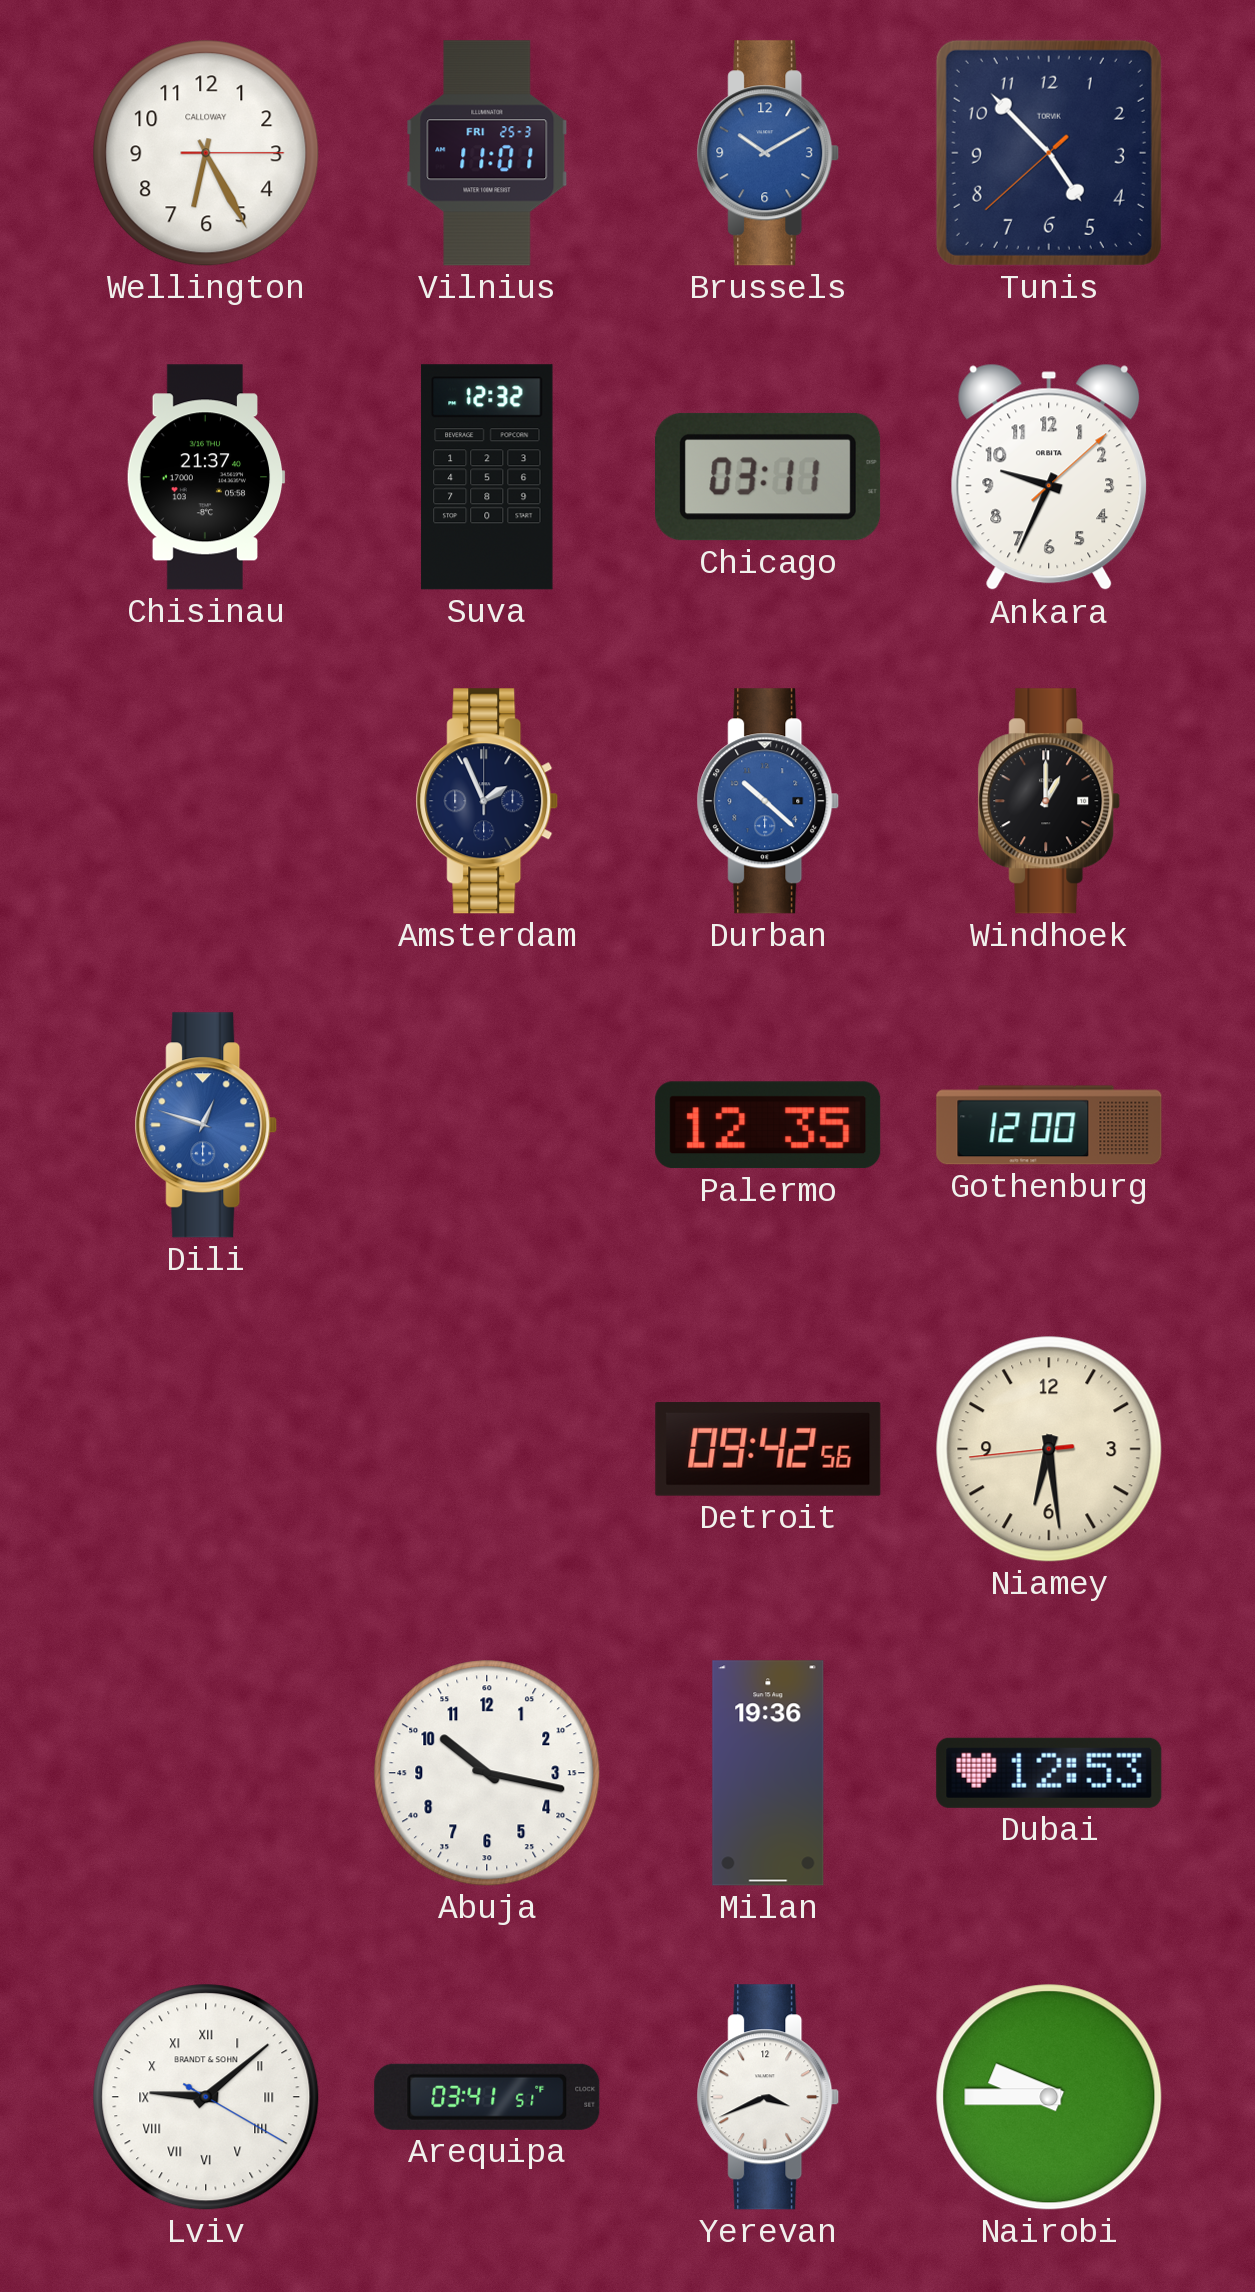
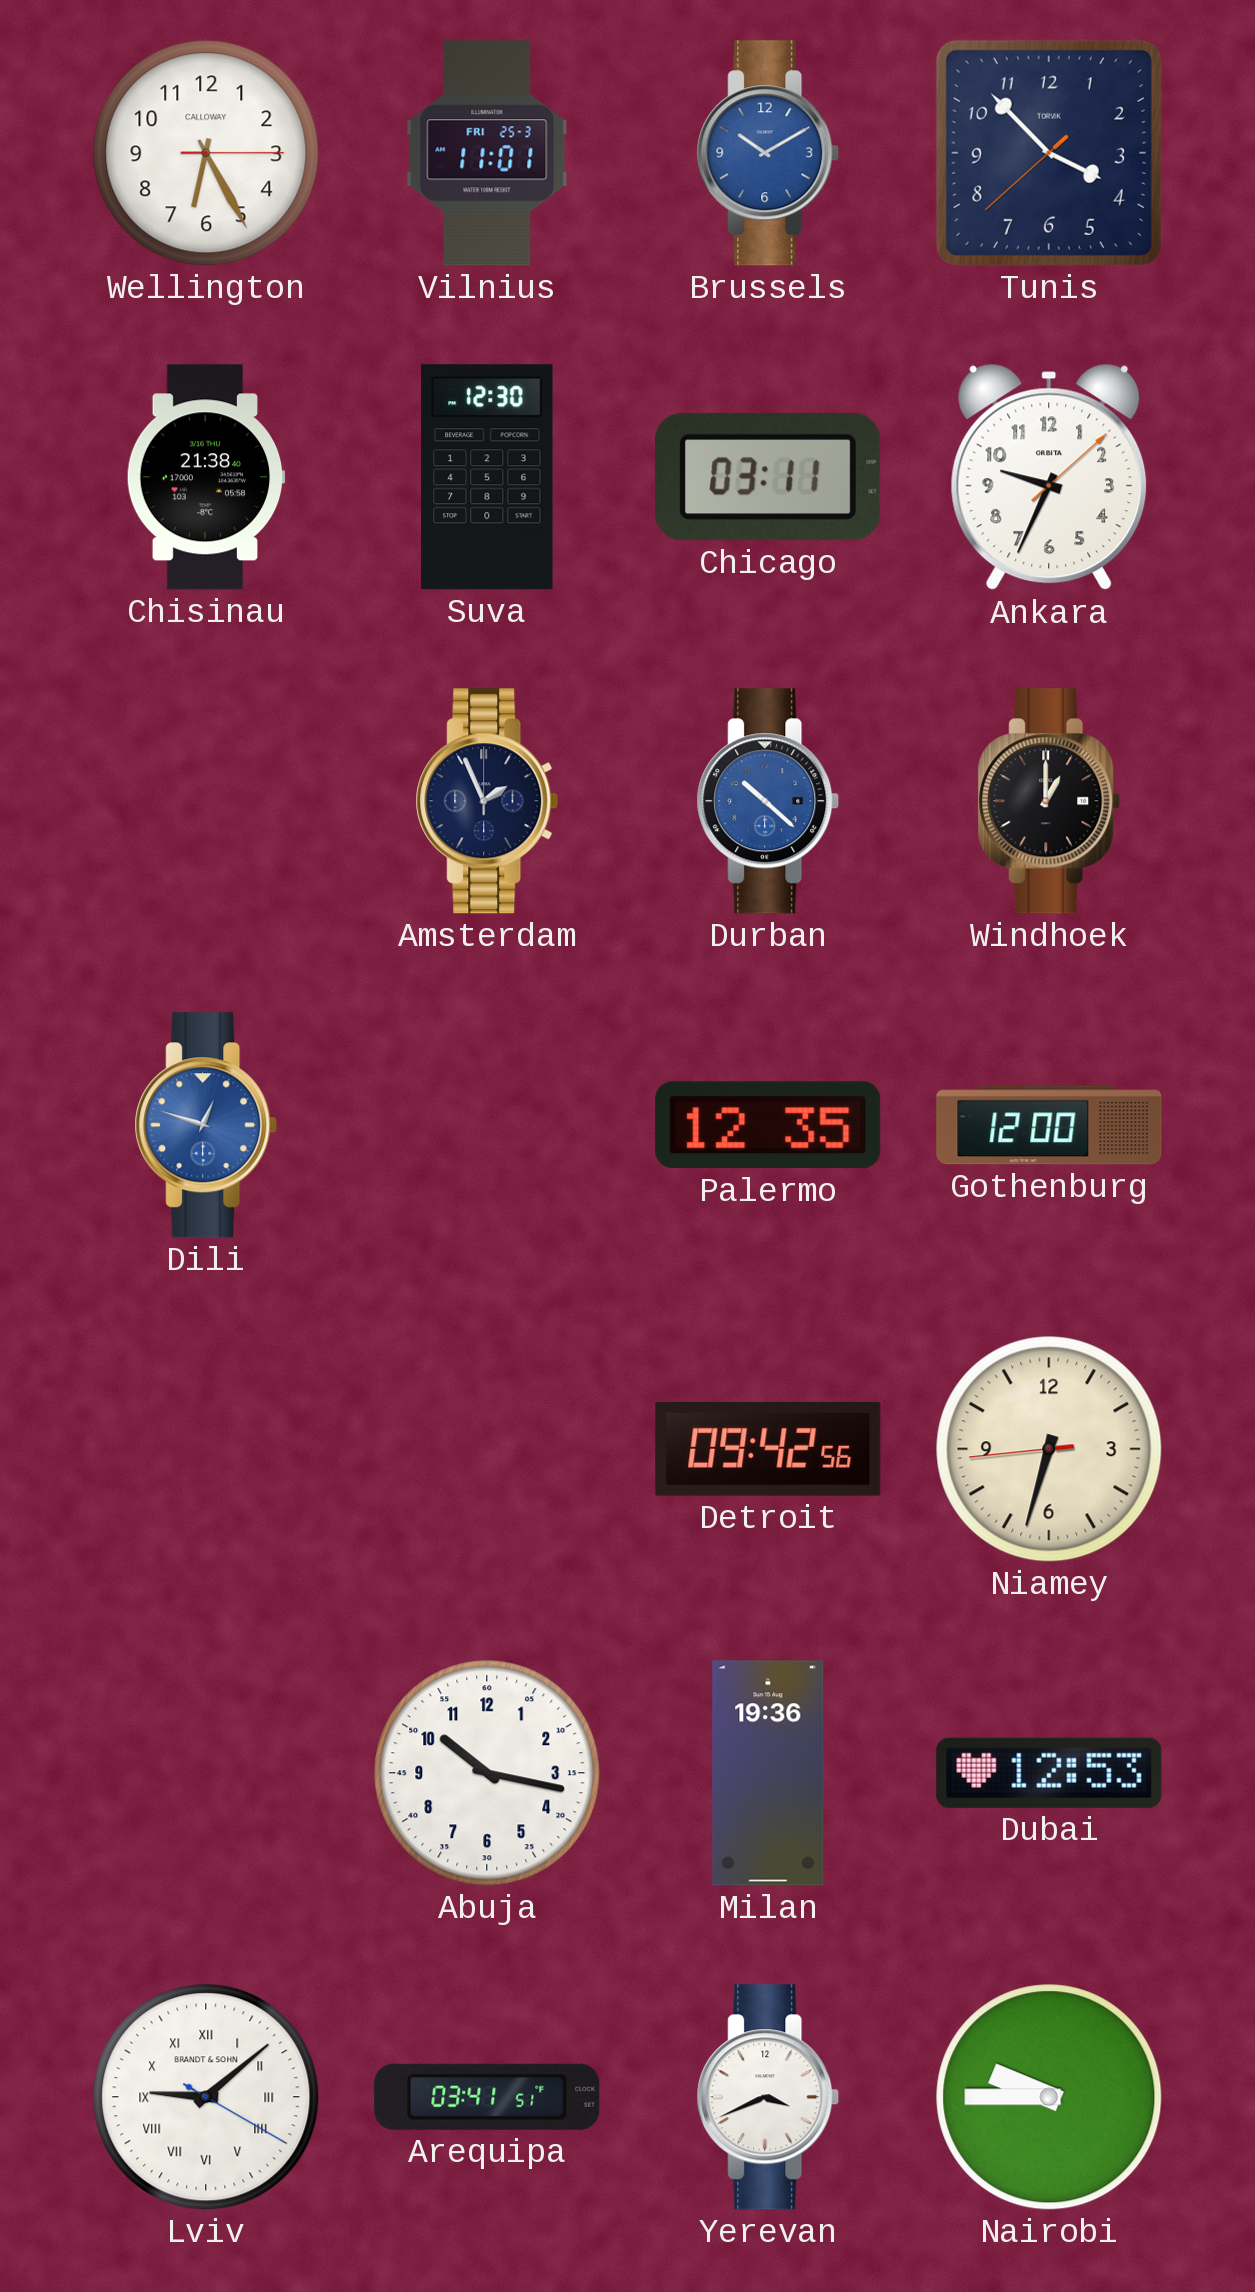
Tunis: 4:52 -> 3:52
Chisinau: 21:37 -> 21:38
Suva: 12:32 -> 12:30
Niamey: 6:28 -> 6:32
